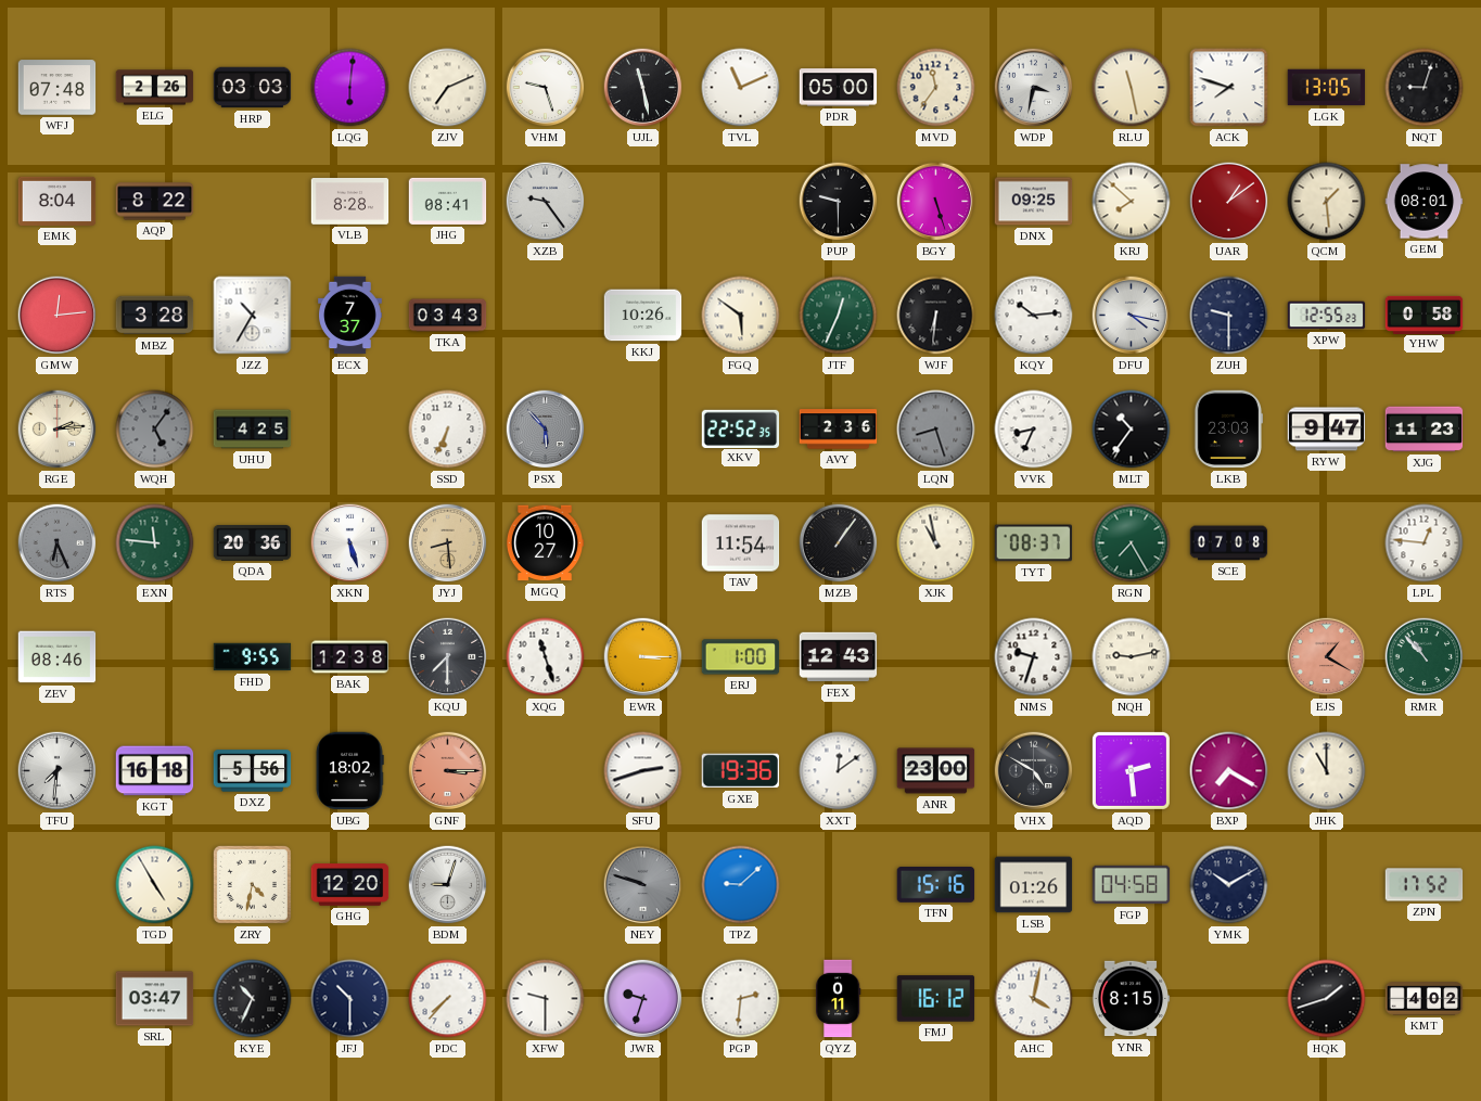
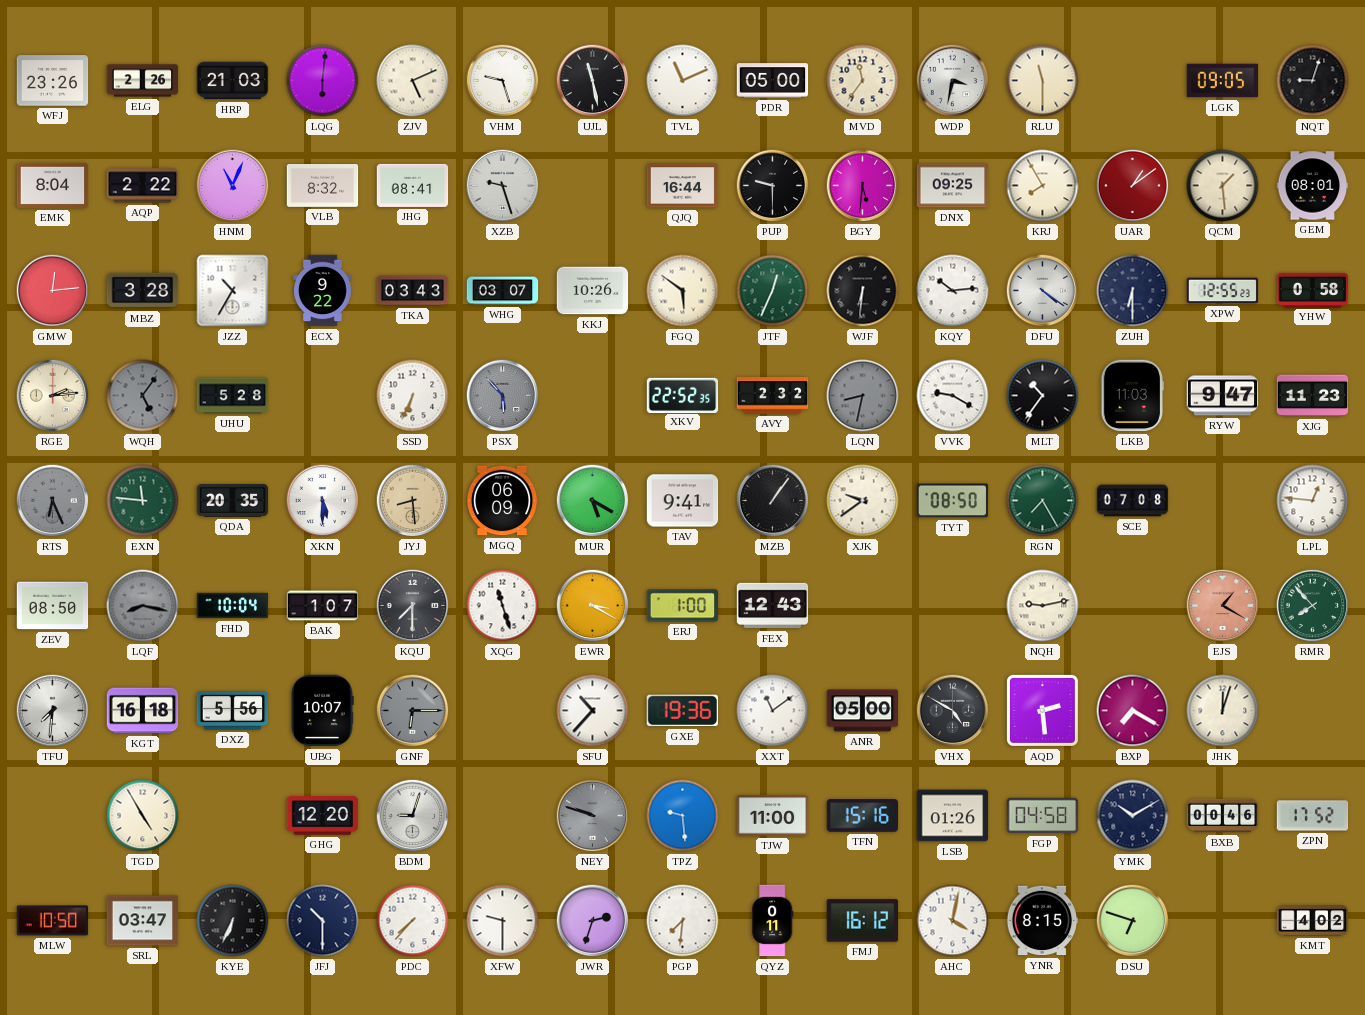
WFJ: 07:48 -> 23:26
HRP: 03:03 -> 21:03
ZJV: 7:11 -> 5:11
RLU: 11:28 -> 11:30
ACK: 7:48 -> none
LGK: 13:05 -> 09:05
AQP: 8:22 -> 2:22
HNM: none -> 11:04
VLB: 8:28 -> 8:32
XZB: 9:24 -> 9:27
QJQ: none -> 16:44
BGY: 5:27 -> 5:31
KRJ: 7:52 -> 7:55
ECX: 7:37 -> 9:22
WHG: none -> 03:07
DFU: 4:17 -> 4:21
ZUH: 9:30 -> 6:30
UHU: 4:25 -> 5:28
AVY: 2:36 -> 2:32
LQN: 8:27 -> 8:32
VVK: 8:34 -> 9:20
LKB: 23:03 -> 11:03
QDA: 20:36 -> 20:35
XKN: 5:27 -> 5:30
MGQ: 10:27 -> 06:09
MUR: none -> 5:20
TAV: 11:54 -> 9:41
XJK: 10:58 -> 9:39
TYT: 08:37 -> 08:50
ZEV: 08:46 -> 08:50
LQF: none -> 8:17
FHD: 9:55 -> 10:04
BAK: 12:38 -> 1:07
EWR: 3:15 -> 3:20
NMS: 9:33 -> none
RMR: 10:53 -> 7:53
UBG: 18:02 -> 10:07
GNF: 3:15 -> 6:15
GNF dial: salmon -> grey
SFU: 2:42 -> 10:37
XXT: 12:09 -> 11:09
ANR: 23:00 -> 05:00
JHK: 11:00 -> 12:03
ZRY: 4:32 -> none
TPZ: 9:08 -> 9:29
TJW: none -> 11:00
BXB: none -> 00:46
MLW: none -> 10:50
KYE: 10:34 -> 6:34
JWR: 9:33 -> 2:33
PGP: 2:31 -> 7:31
DSU: none -> 6:48
HQK: 1:42 -> none
